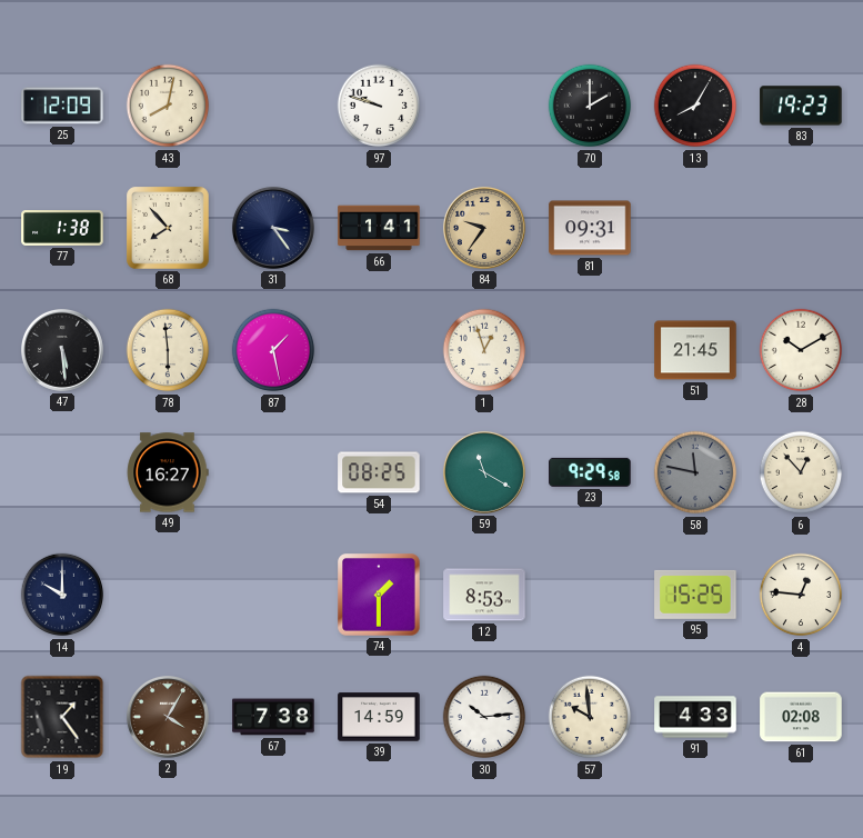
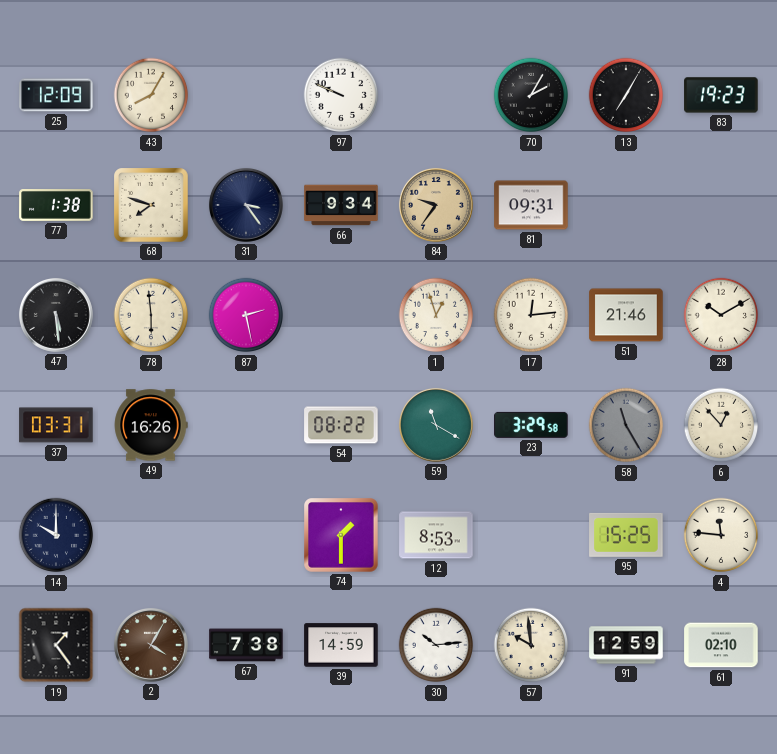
43: 8:02 -> 8:05
97: 9:48 -> 9:49
70: 2:00 -> 2:05
13: 8:05 -> 7:05
68: 7:53 -> 7:48
66: 1:41 -> 9:34
87: 1:28 -> 2:28
17: none -> 12:14
51: 21:45 -> 21:46
37: none -> 03:31
49: 16:27 -> 16:26
54: 08:25 -> 08:22
23: 9:29 -> 3:29
58: 11:47 -> 11:25
4: 12:46 -> 11:46
91: 4:33 -> 12:59
61: 02:08 -> 02:10
